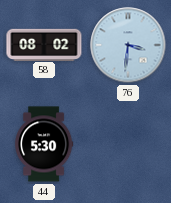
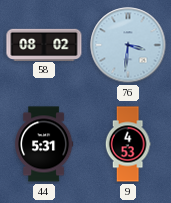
44: 5:30 -> 5:31
9: none -> 4:53
